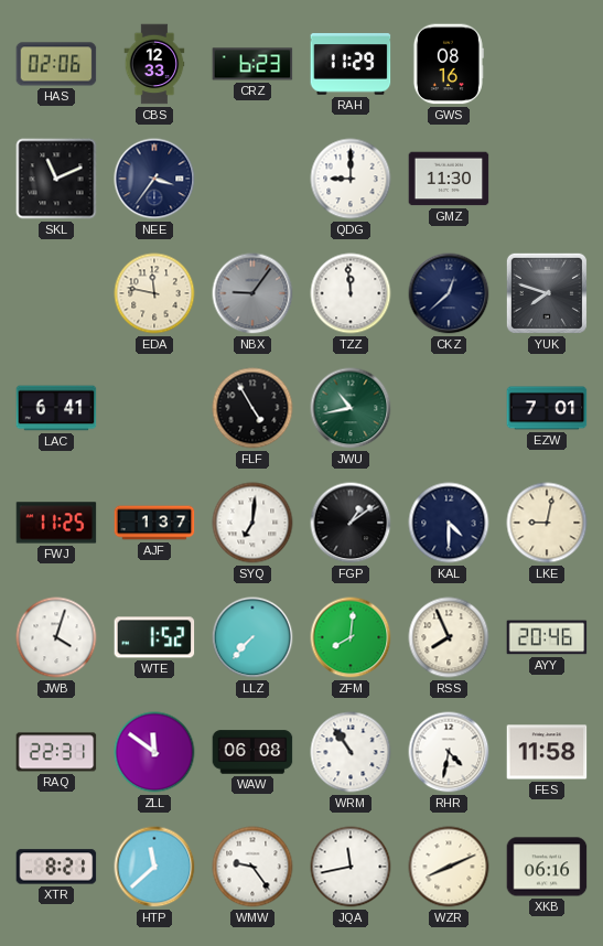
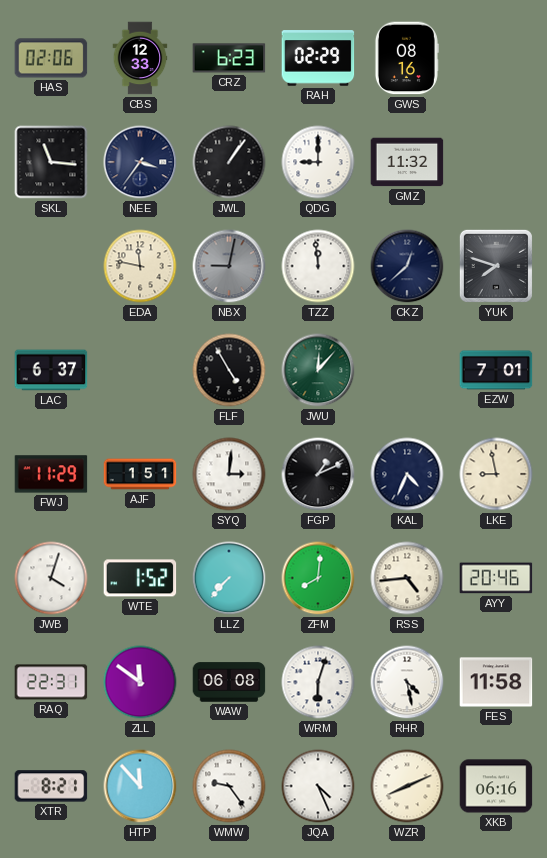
RAH: 11:29 -> 02:29
SKL: 11:11 -> 11:16
JWL: none -> 1:06
GMZ: 11:30 -> 11:32
NBX: 9:06 -> 9:02
LAC: 6:41 -> 6:37
JWU: 10:43 -> 12:07
FWJ: 11:25 -> 11:29
AJF: 1:37 -> 1:51
SYQ: 7:01 -> 3:01
FGP: 1:09 -> 1:11
KAL: 4:30 -> 4:34
LKE: 9:02 -> 8:58
RSS: 7:56 -> 4:44
WRM: 10:54 -> 6:03
RHR: 4:32 -> 4:28
HTP: 11:38 -> 11:53
JQA: 11:43 -> 4:26
